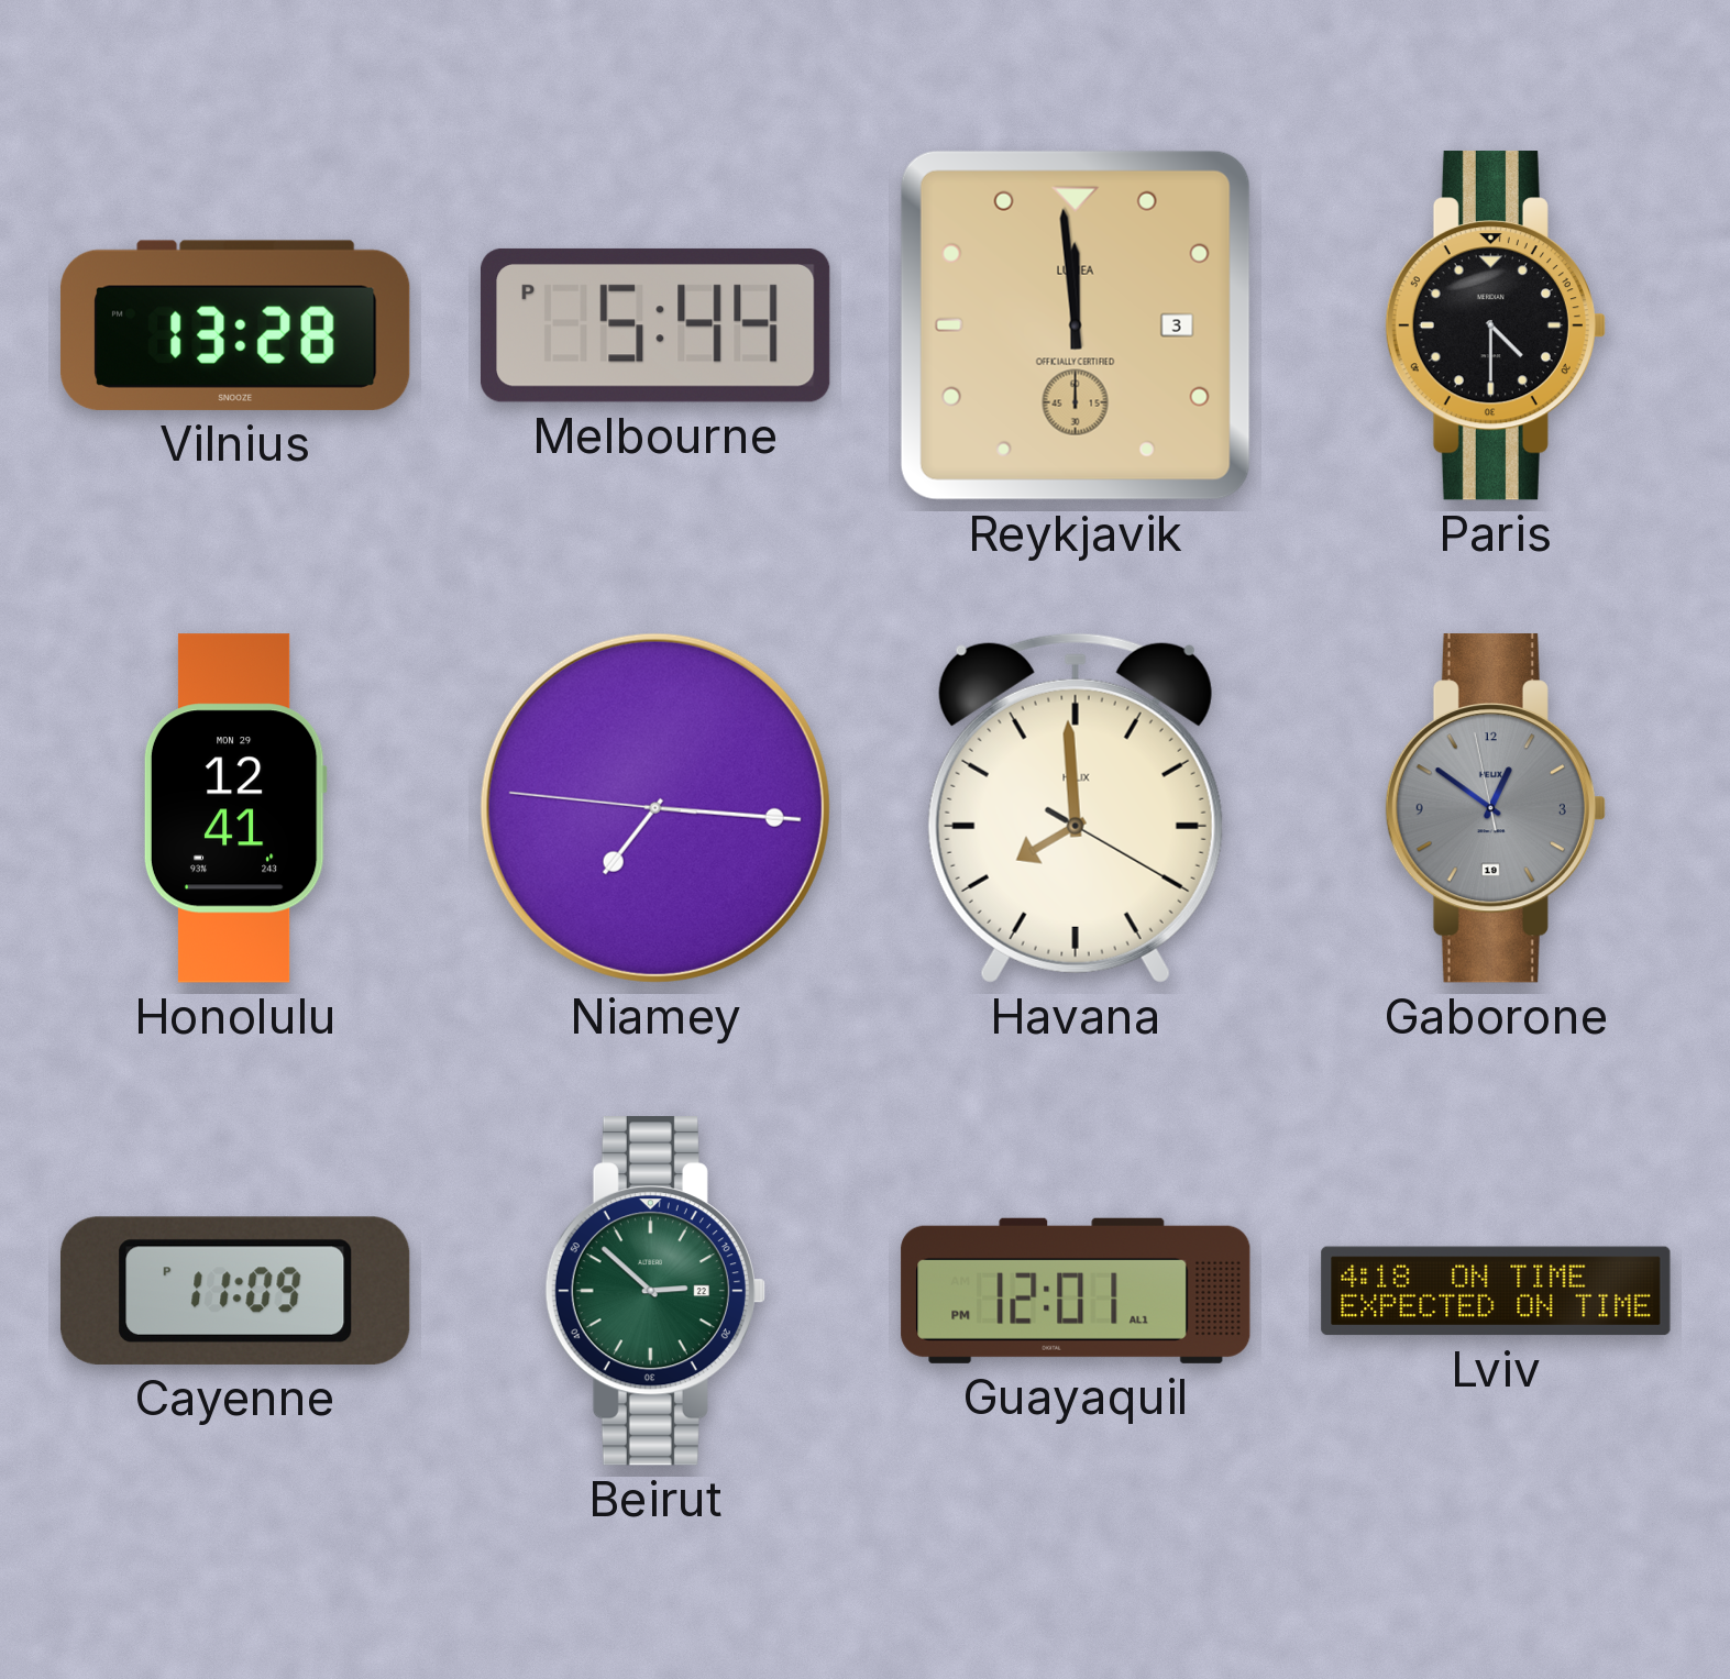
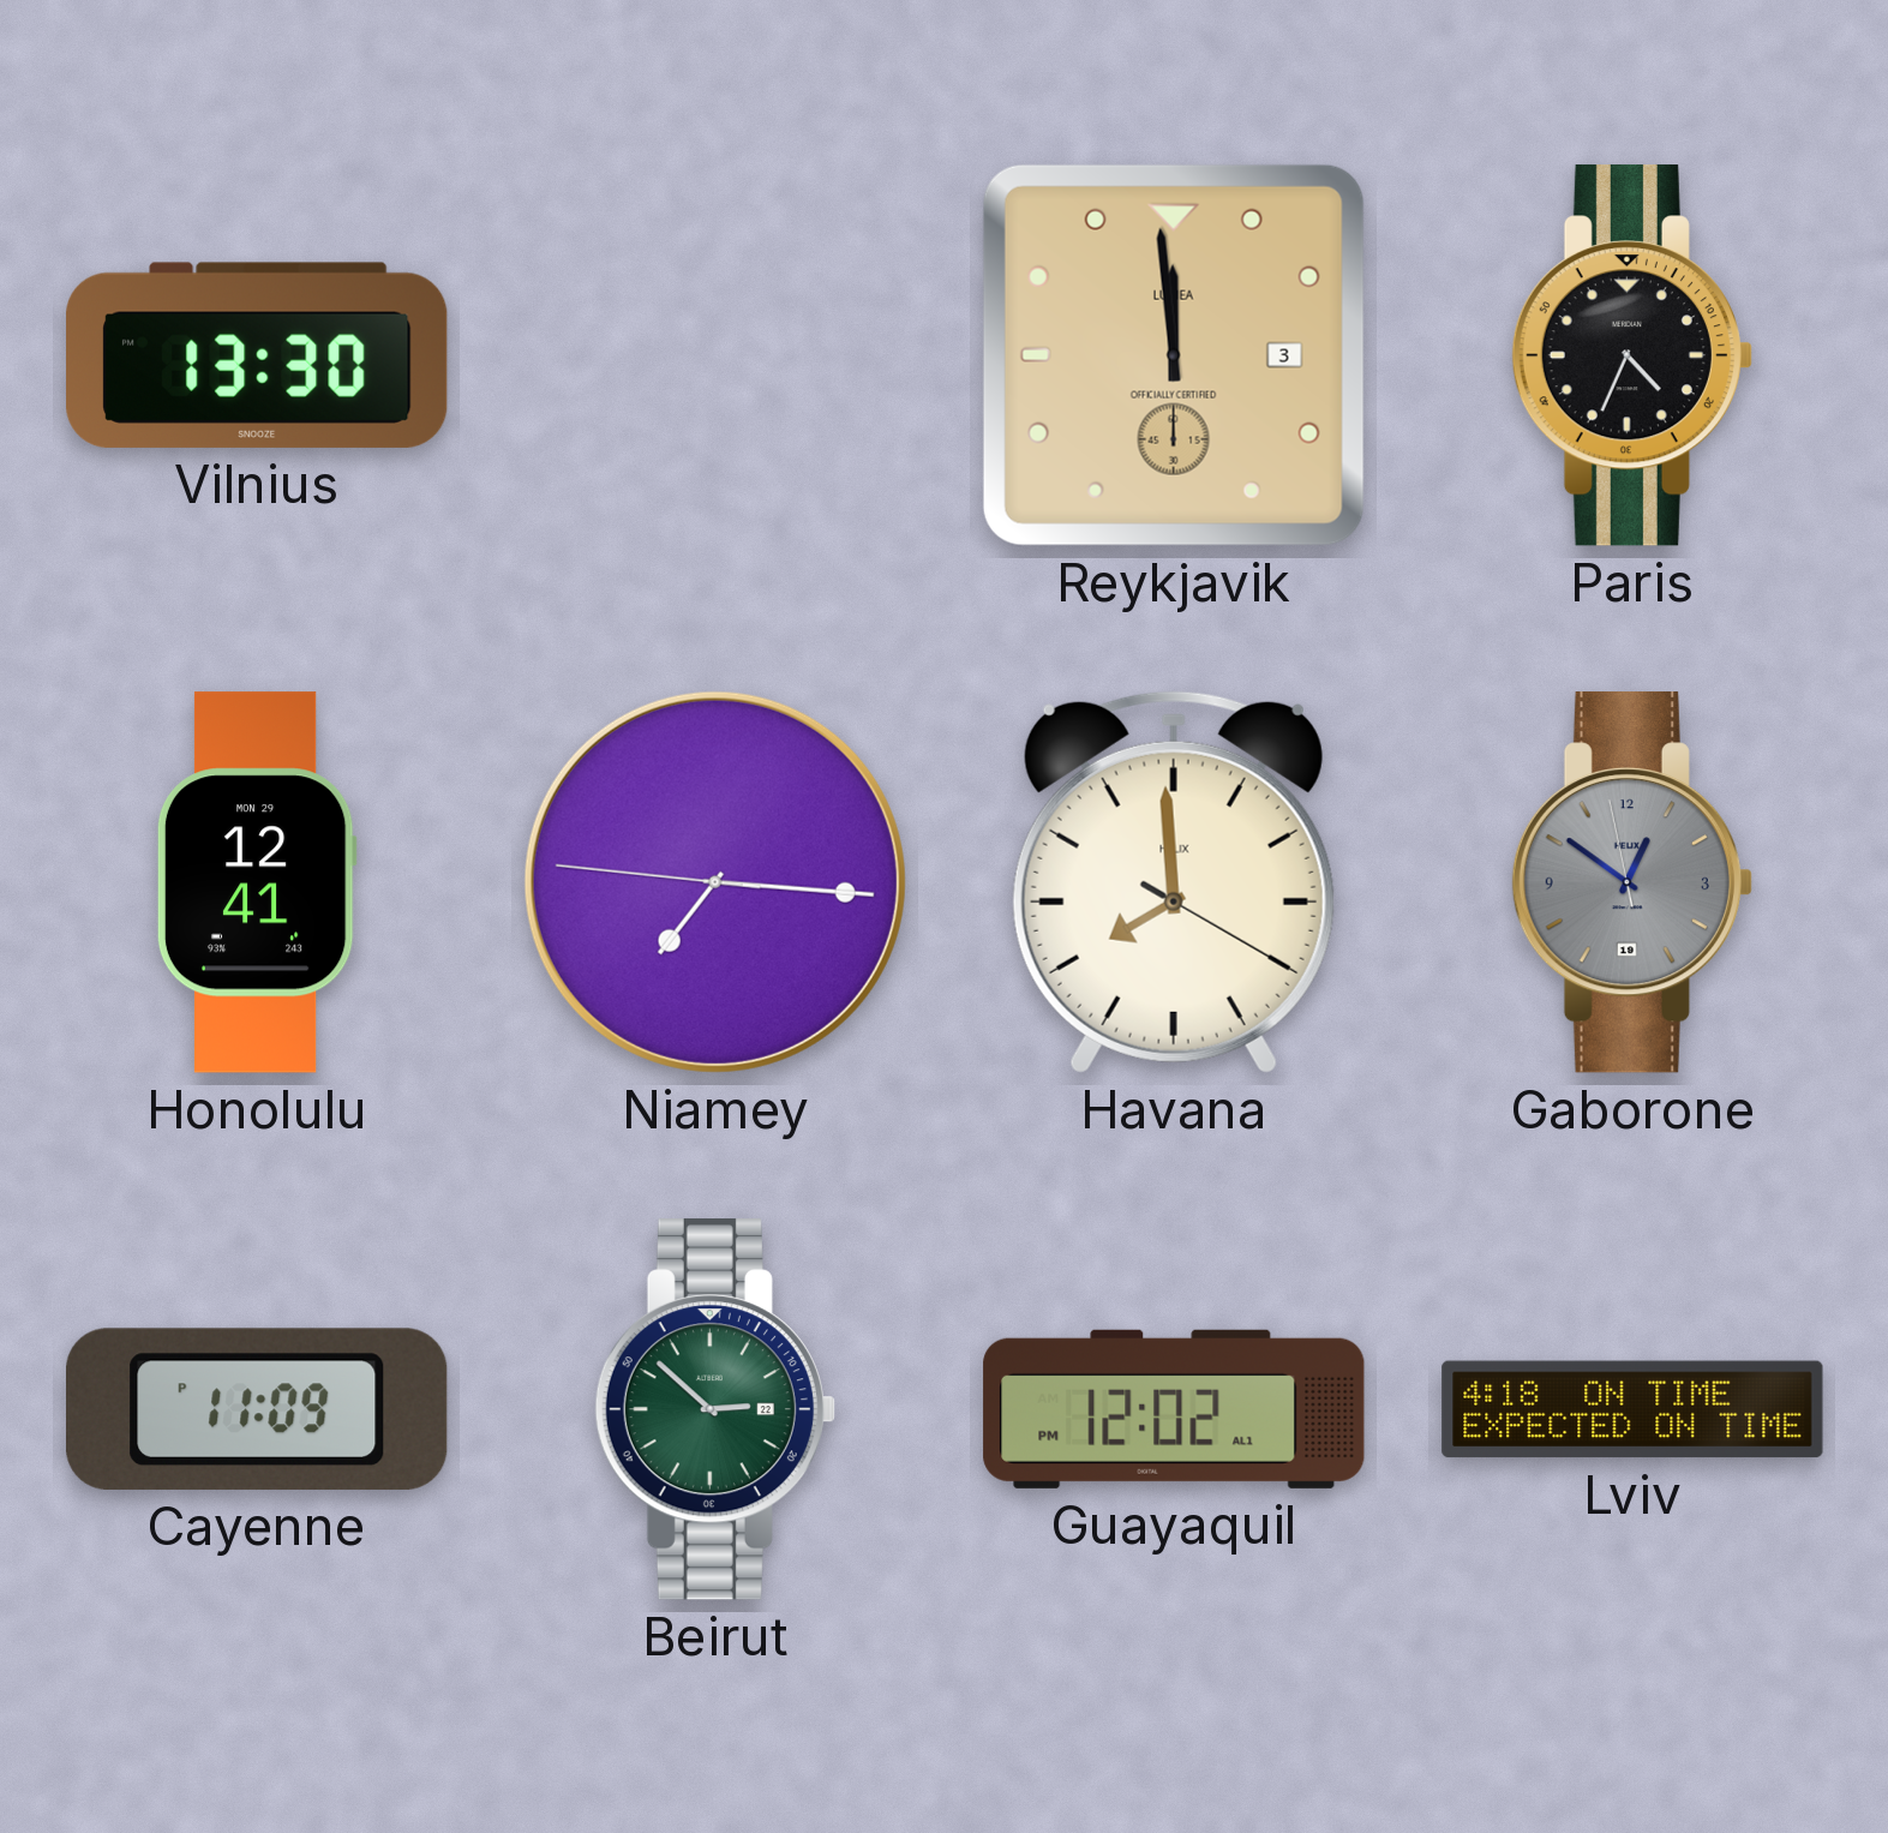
Vilnius: 13:28 -> 13:30
Melbourne: 5:44 -> none
Paris: 4:30 -> 4:34
Guayaquil: 12:01 -> 12:02
